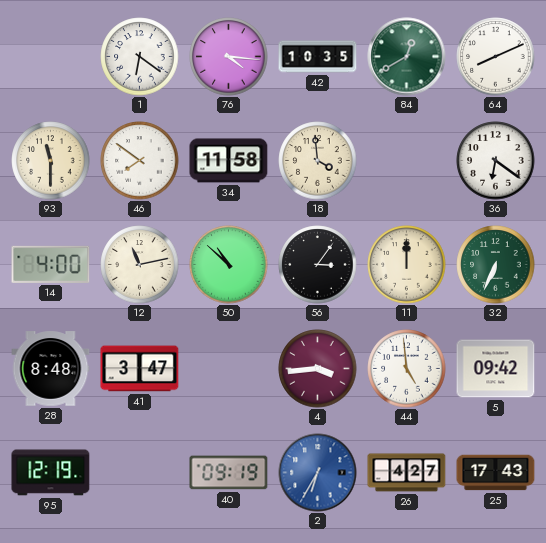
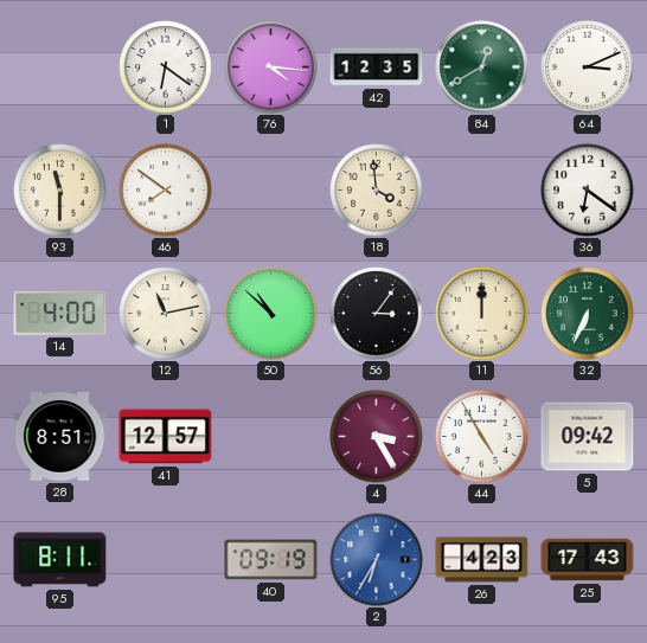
42: 10:35 -> 12:35
64: 8:11 -> 3:11
34: 11:58 -> none
28: 8:48 -> 8:51
41: 3:47 -> 12:57
4: 3:44 -> 3:25
44: 4:59 -> 4:55
95: 12:19 -> 8:11
26: 4:27 -> 4:23
